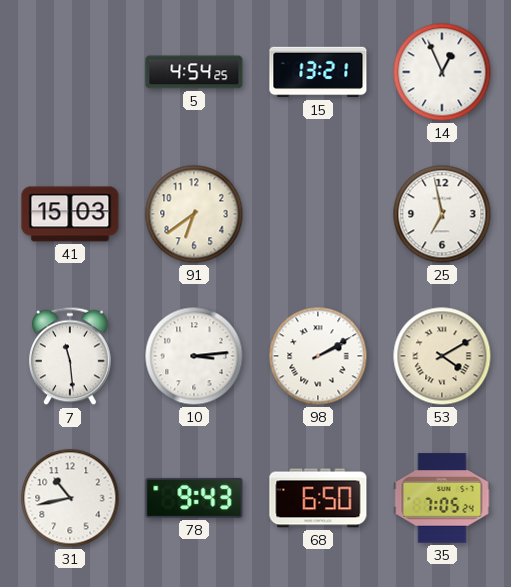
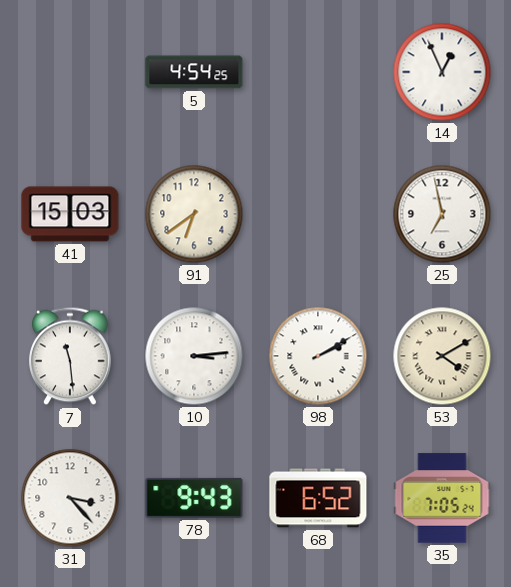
15: 13:21 -> none
31: 10:43 -> 3:23
68: 6:50 -> 6:52
